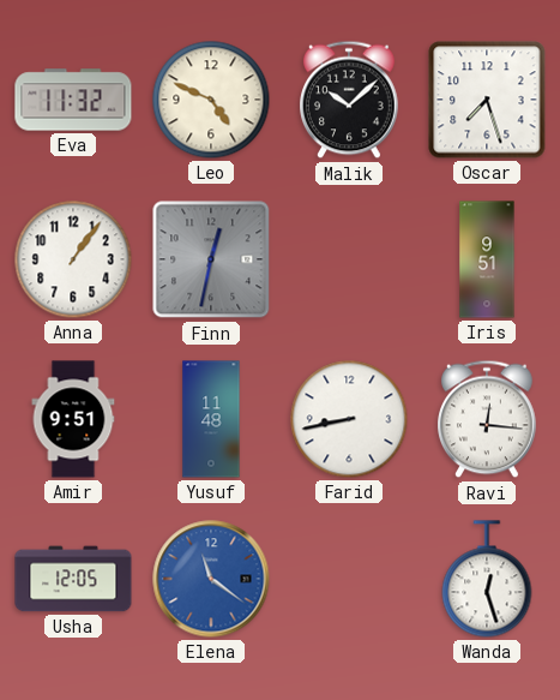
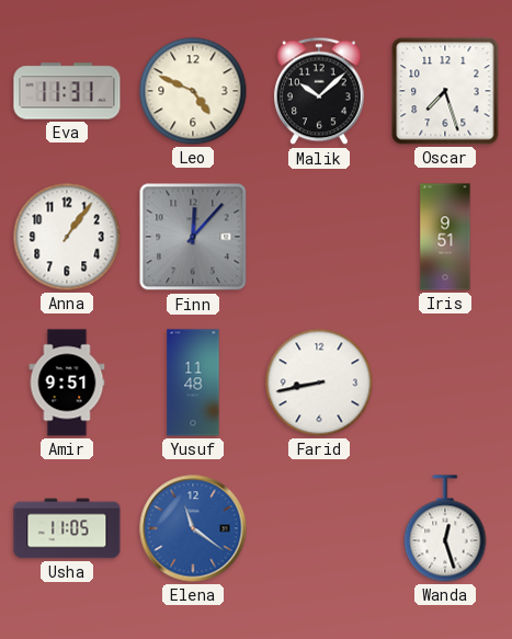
Eva: 11:32 -> 11:31
Finn: 12:32 -> 12:07
Ravi: 12:16 -> none
Usha: 12:05 -> 11:05
